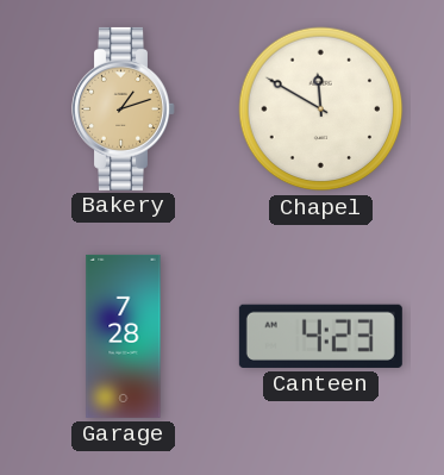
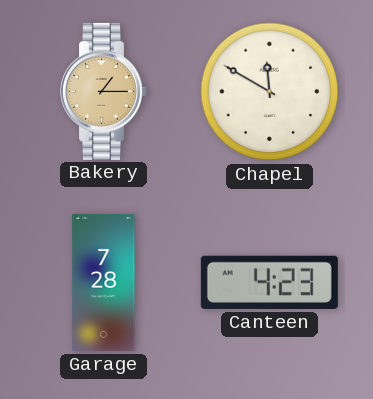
Bakery: 1:12 -> 1:15
